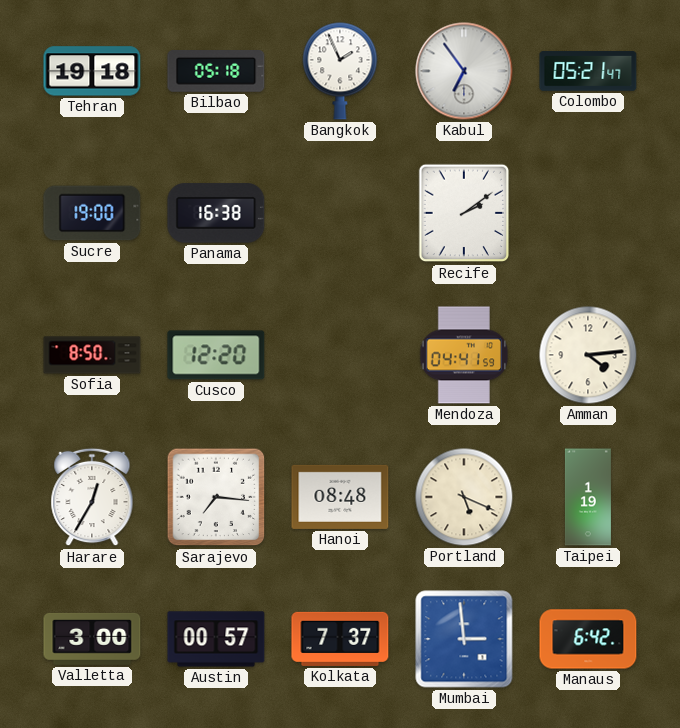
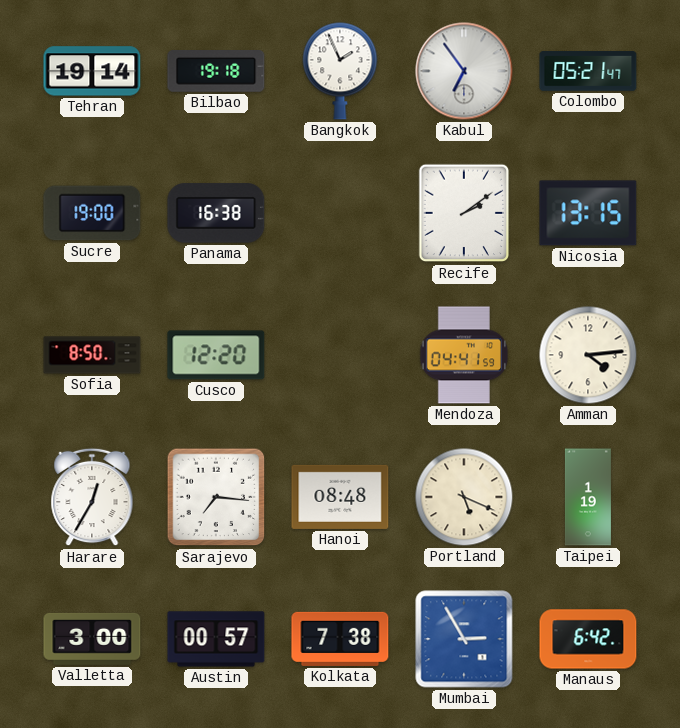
Tehran: 19:18 -> 19:14
Bilbao: 05:18 -> 19:18
Nicosia: none -> 13:15
Kolkata: 7:37 -> 7:38
Mumbai: 2:59 -> 2:55
